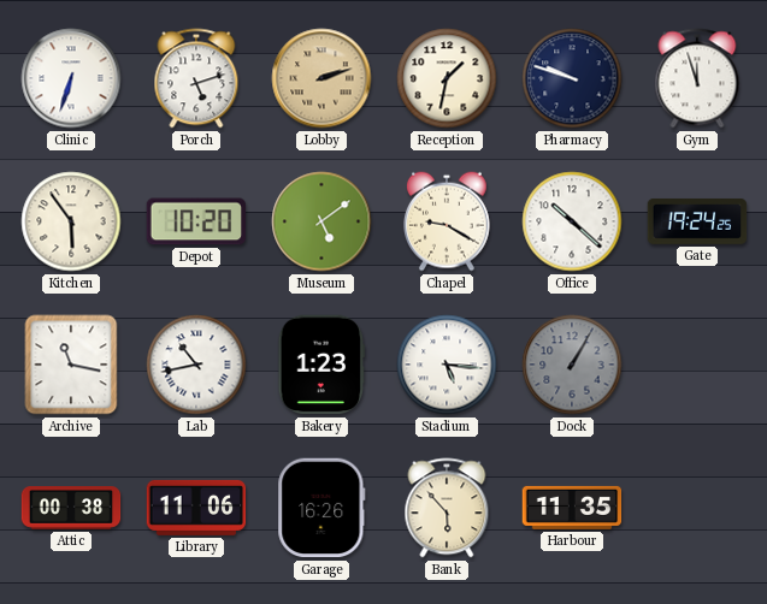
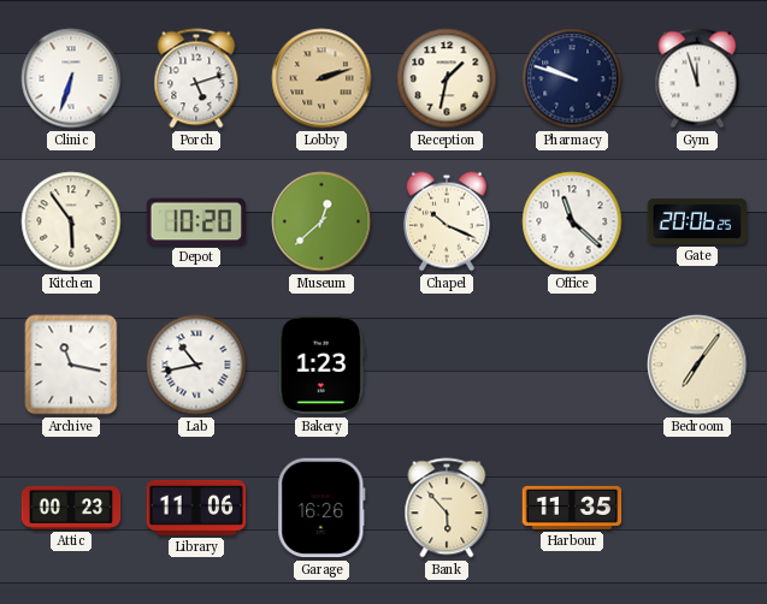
Museum: 5:09 -> 12:38
Chapel: 9:20 -> 10:19
Office: 10:22 -> 11:22
Gate: 19:24 -> 20:06
Stadium: 5:16 -> none
Dock: 1:05 -> none
Bedroom: none -> 7:06
Attic: 00:38 -> 00:23
